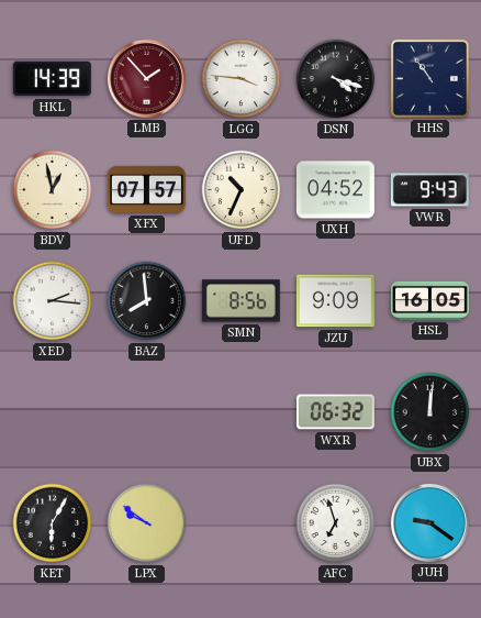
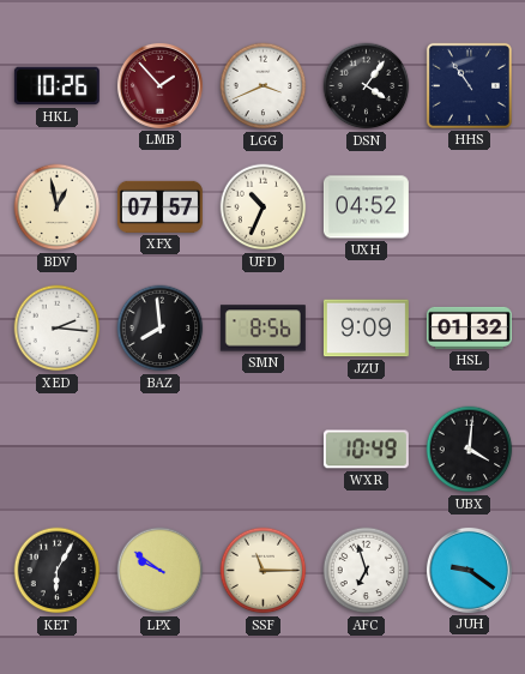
HKL: 14:39 -> 10:26
LGG: 3:46 -> 3:41
DSN: 4:18 -> 4:06
VWR: 9:43 -> none
HSL: 16:05 -> 01:32
WXR: 06:32 -> 10:49
UBX: 12:01 -> 4:01
SSF: none -> 11:15
